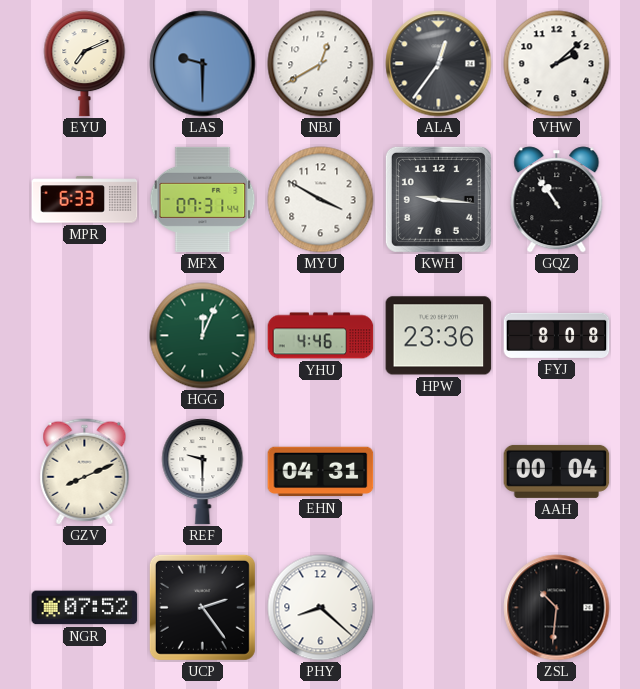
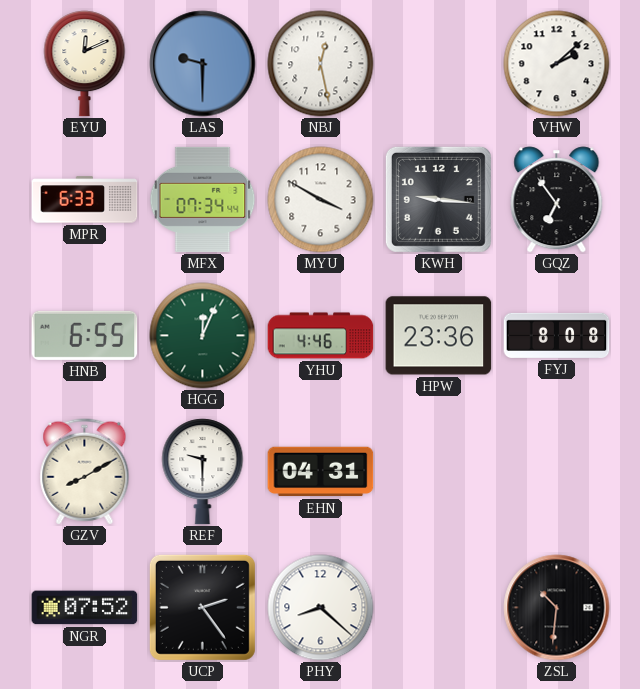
EYU: 7:11 -> 12:11
NBJ: 12:40 -> 12:28
ALA: 12:36 -> none
MFX: 07:31 -> 07:34
GQZ: 10:54 -> 6:54
HNB: none -> 6:55
GZV: 8:11 -> 8:10
AAH: 00:04 -> none
